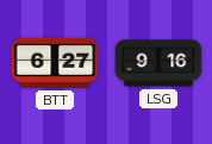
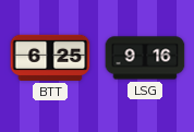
BTT: 6:27 -> 6:25
